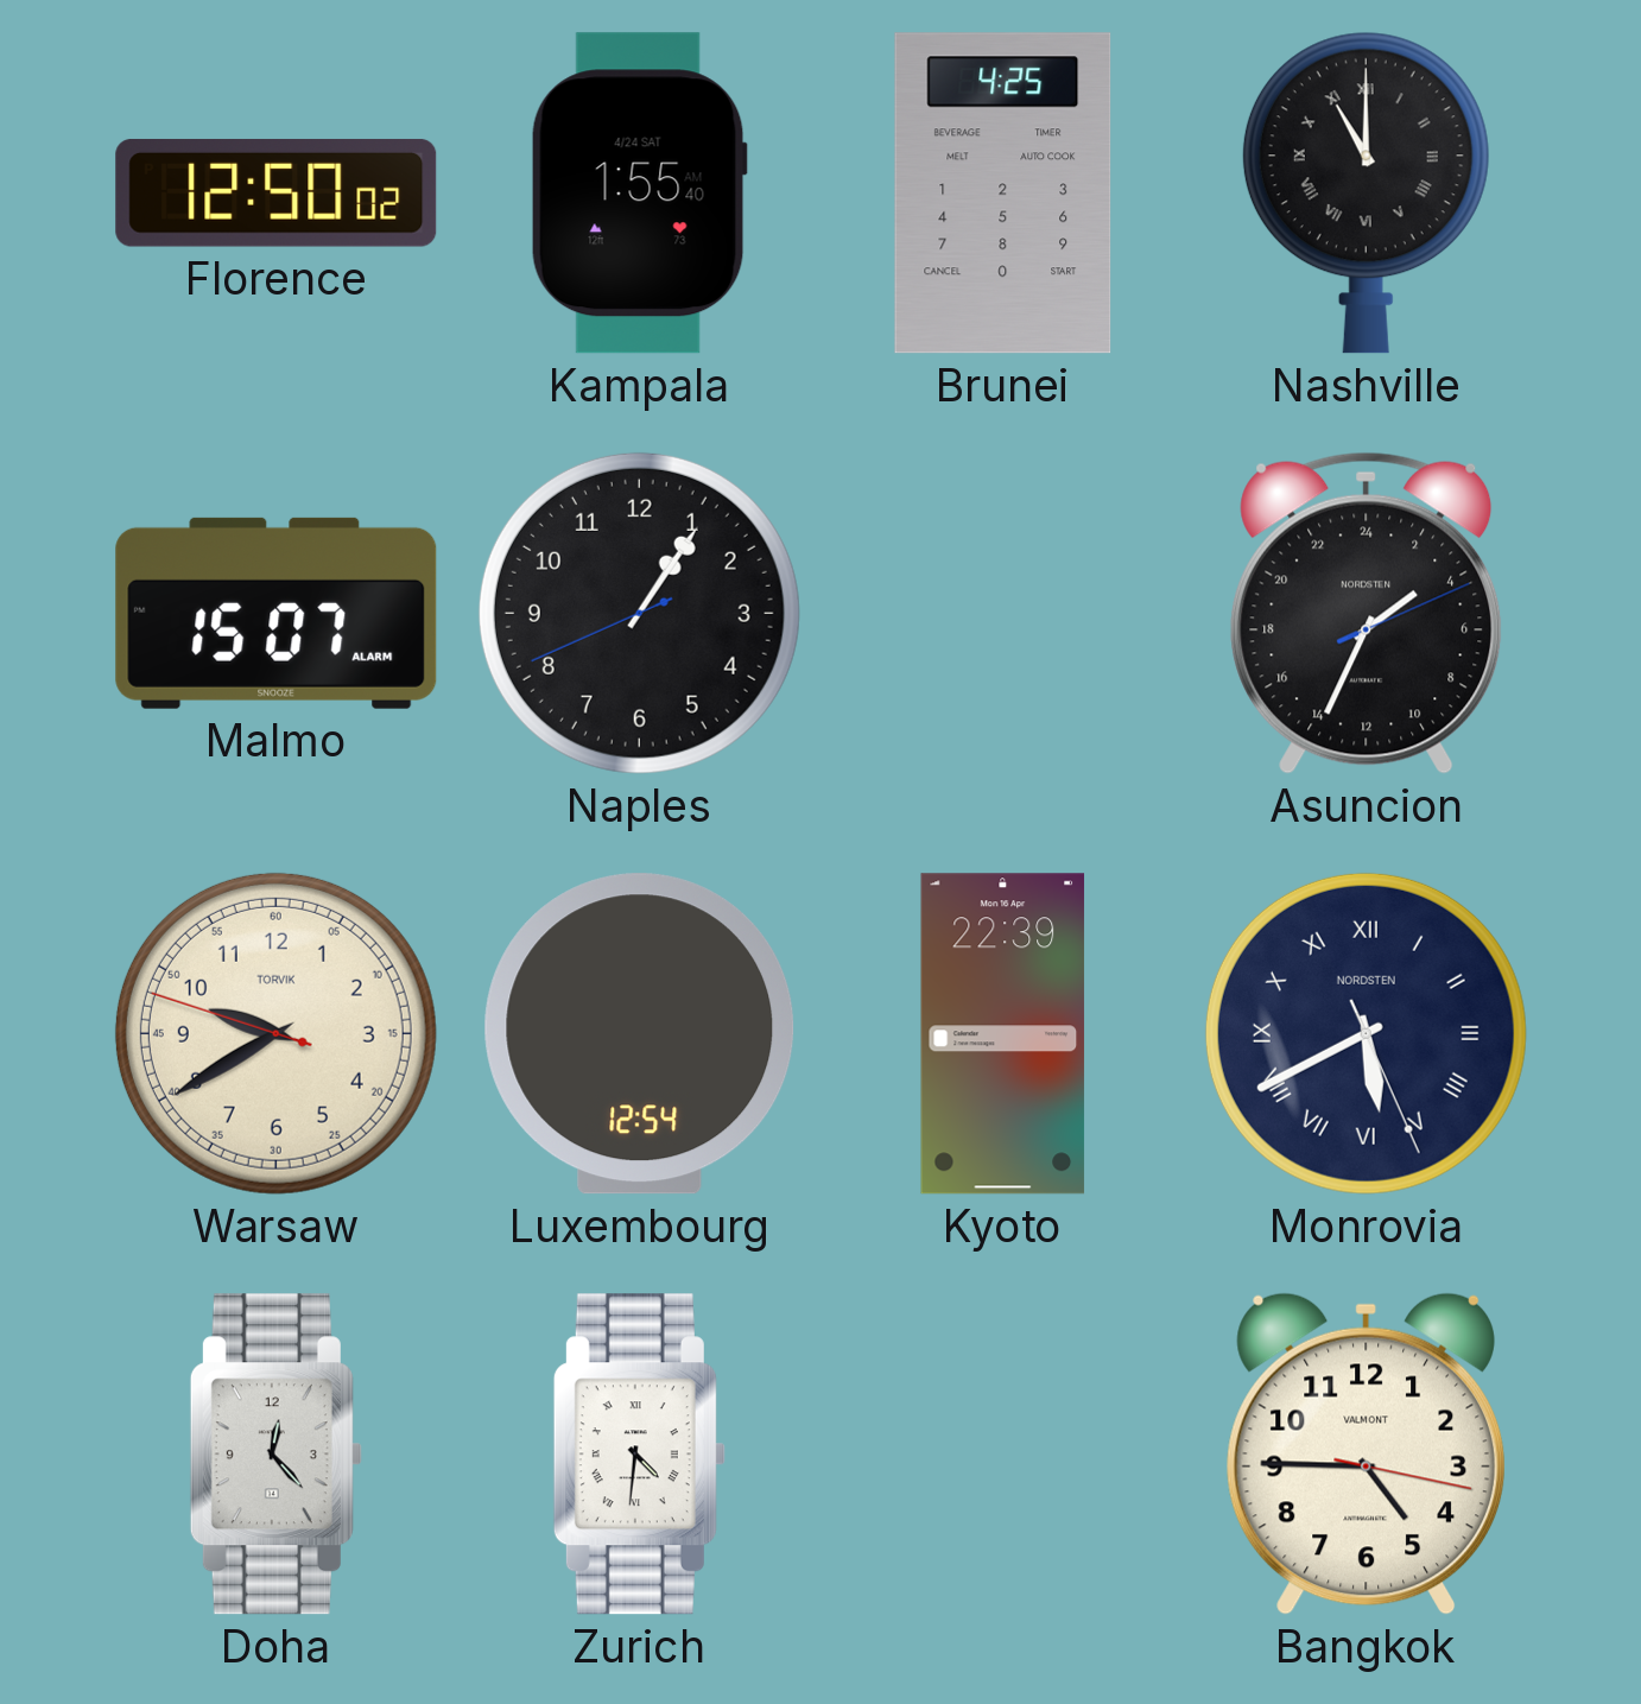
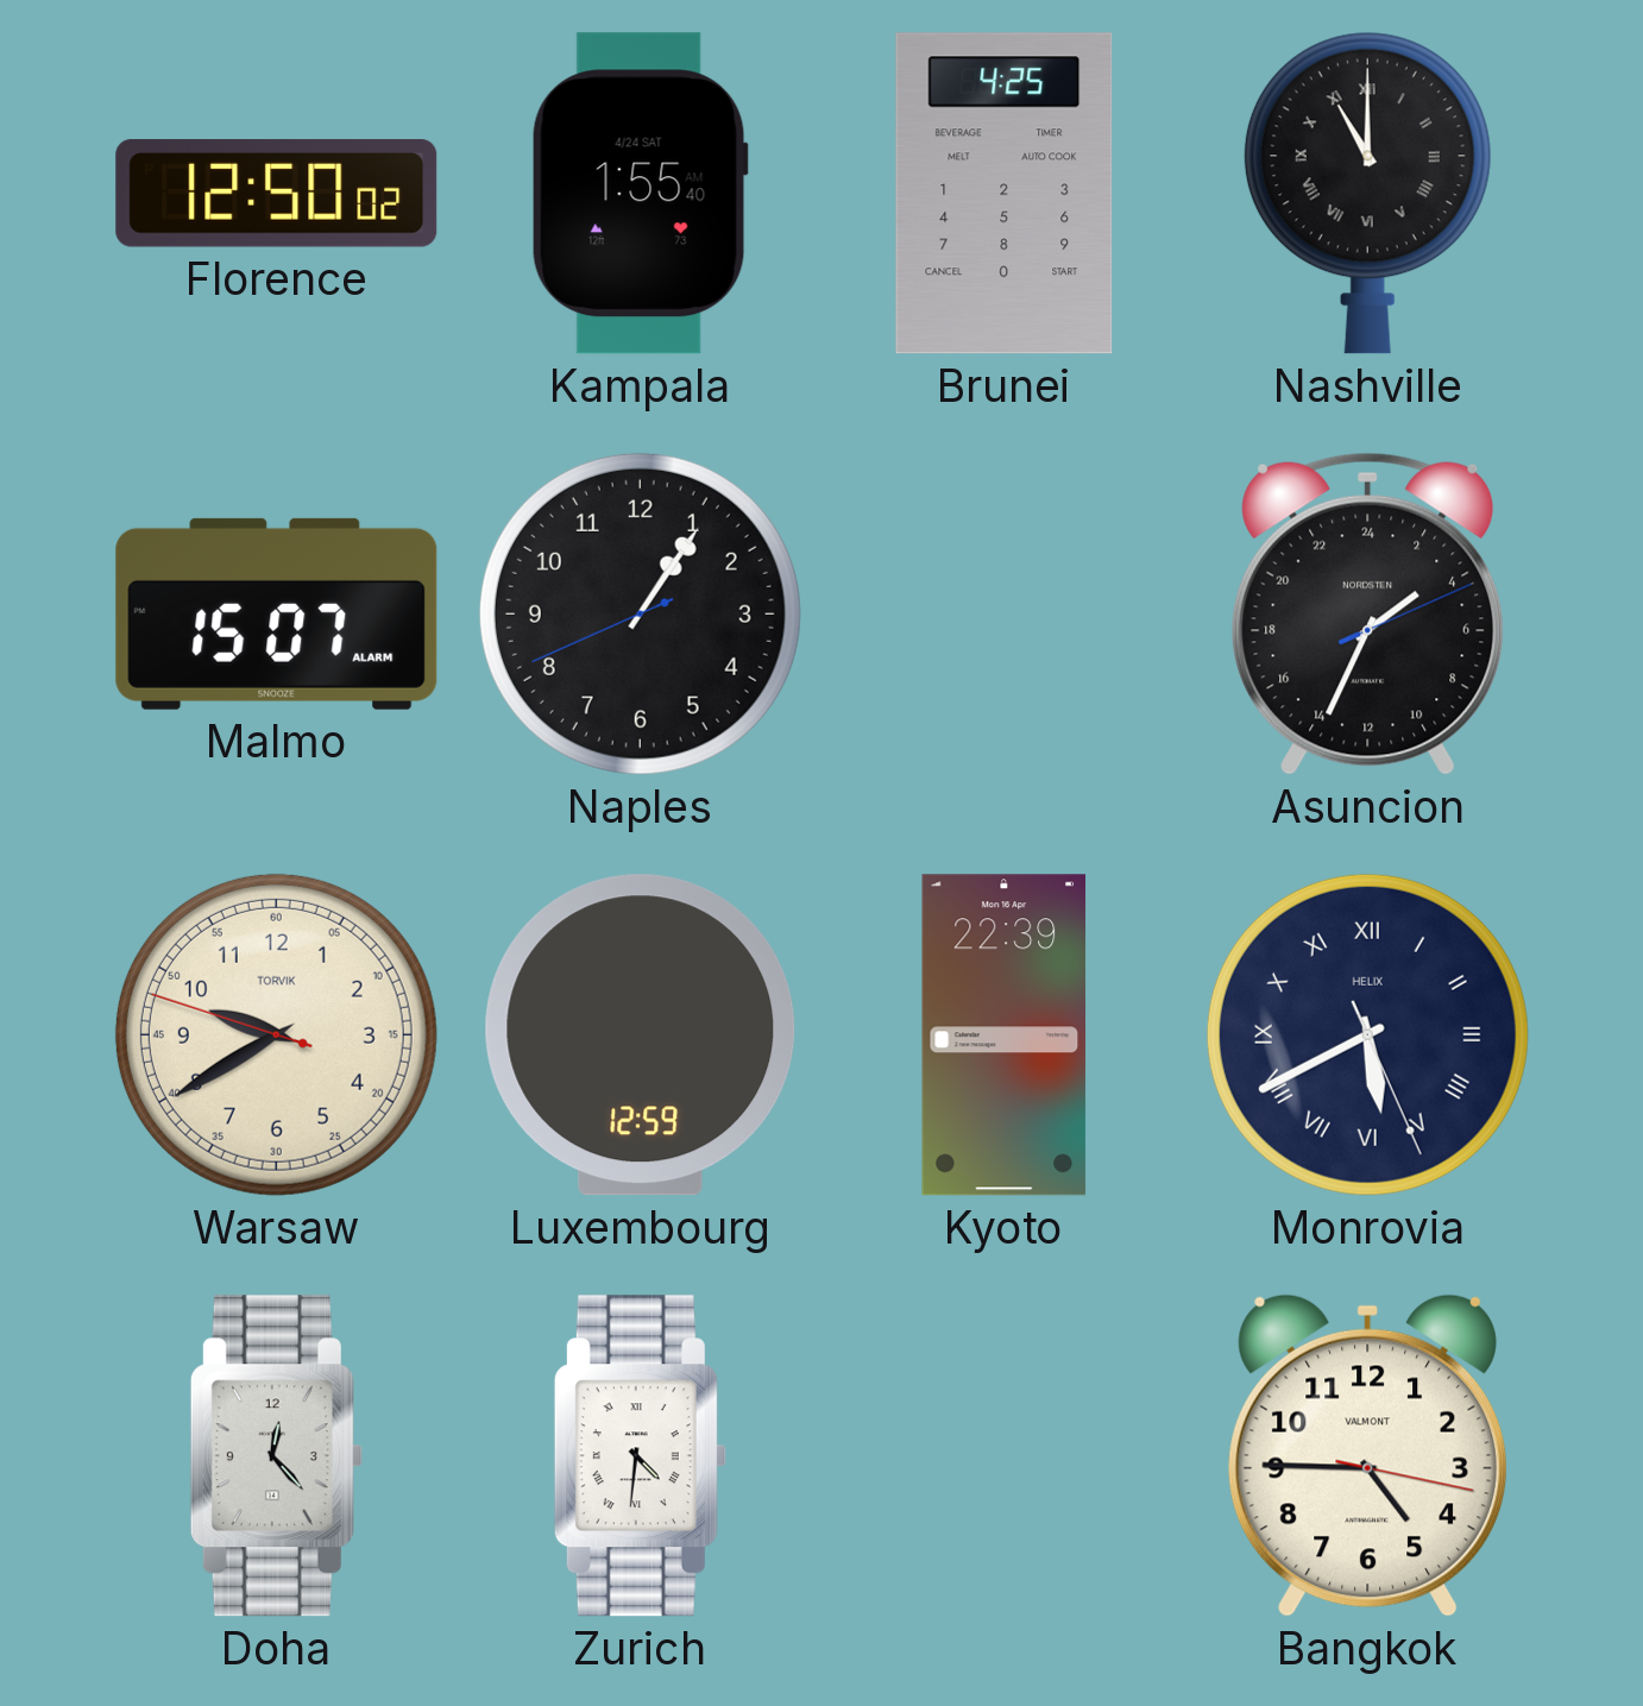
Luxembourg: 12:54 -> 12:59
Monrovia brand: NORDSTEN -> HELIX
